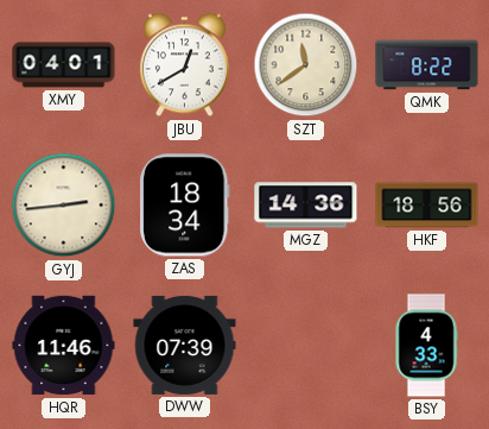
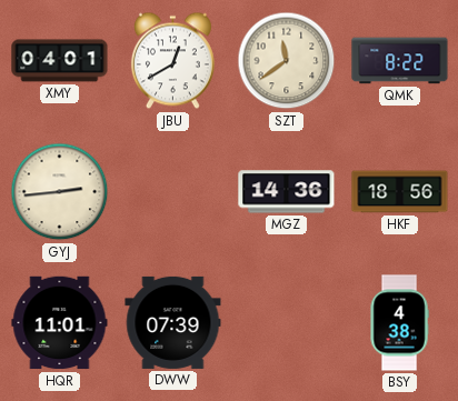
ZAS: 18:34 -> none
HQR: 11:46 -> 11:01
BSY: 4:33 -> 4:38
